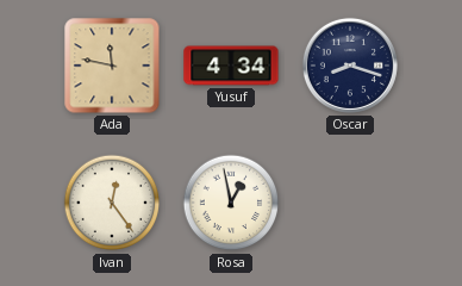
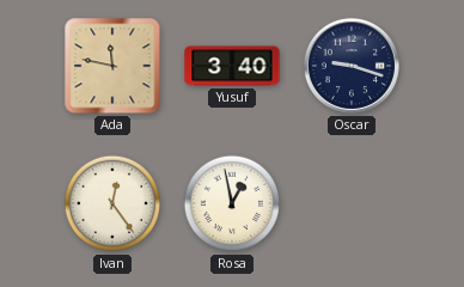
Yusuf: 4:34 -> 3:40
Oscar: 8:18 -> 9:18
